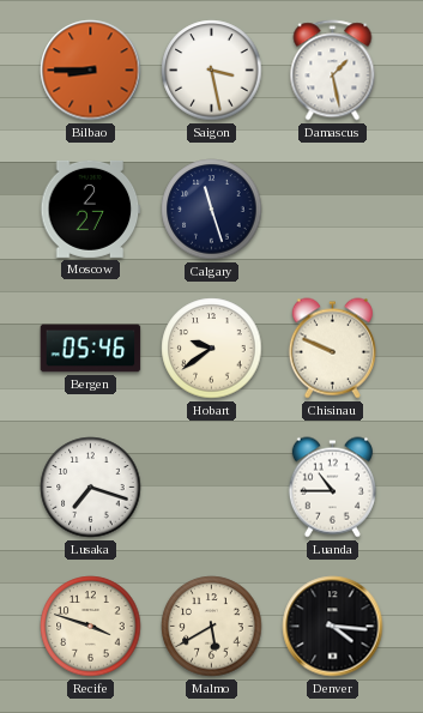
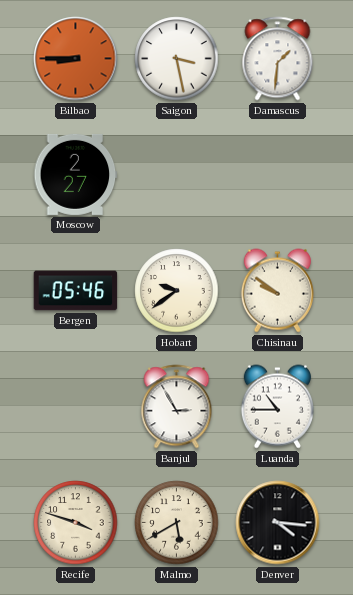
Damascus: 1:28 -> 1:31
Calgary: 11:27 -> none
Chisinau: 9:49 -> 9:51
Lusaka: 7:18 -> none
Banjul: none -> 2:55
